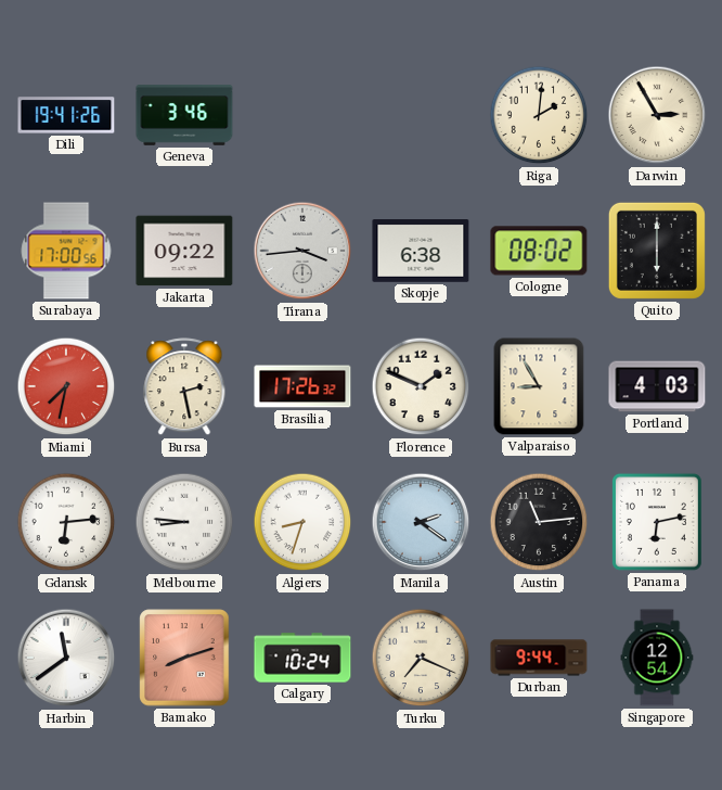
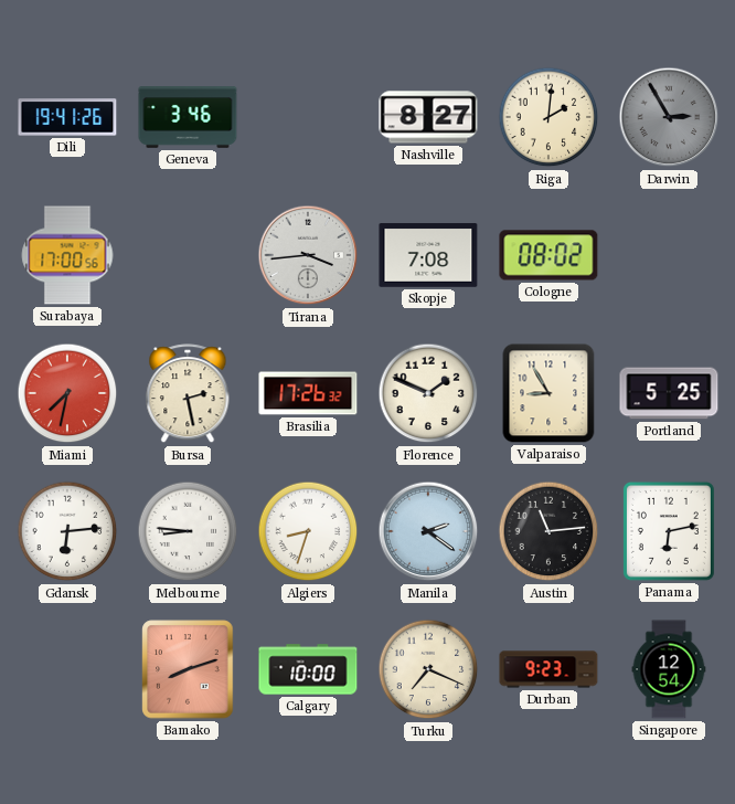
Nashville: none -> 8:27
Darwin dial: cream -> grey
Jakarta: 09:22 -> none
Skopje: 6:38 -> 7:08
Quito: 6:00 -> none
Portland: 4:03 -> 5:25
Harbin: 11:39 -> none
Calgary: 10:24 -> 10:00
Durban: 9:44 -> 9:23
